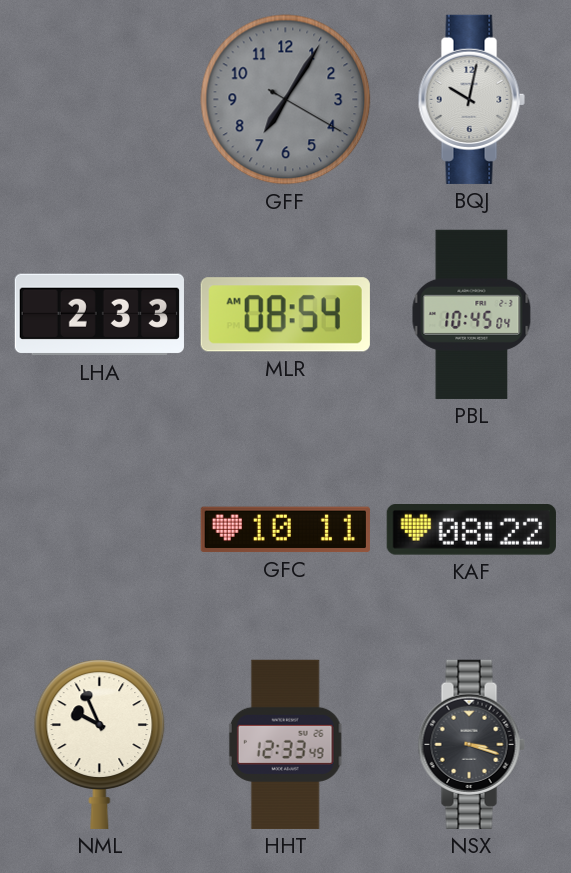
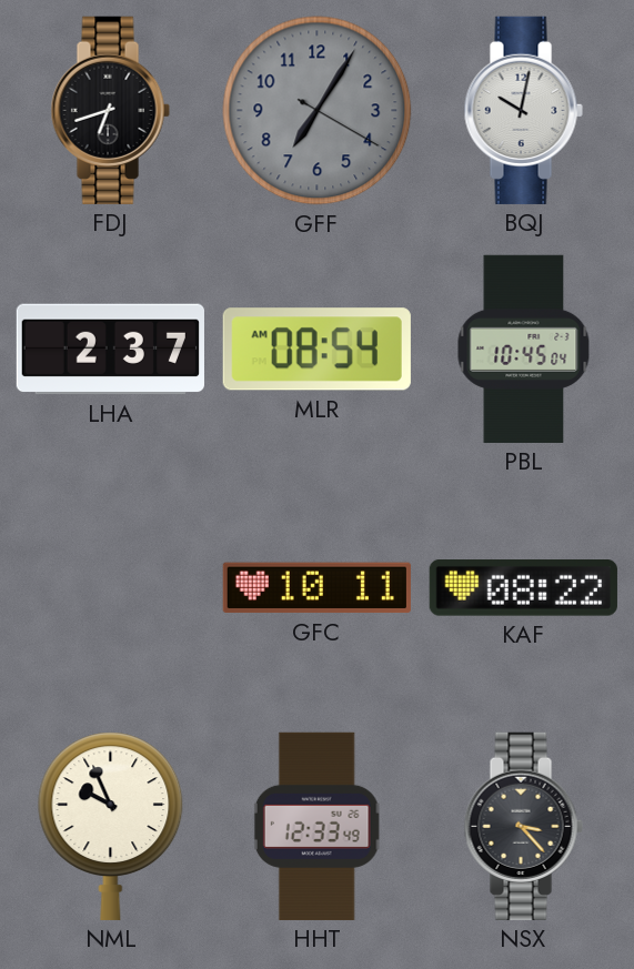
FDJ: none -> 6:42
LHA: 2:33 -> 2:37
NSX: 3:18 -> 3:23
